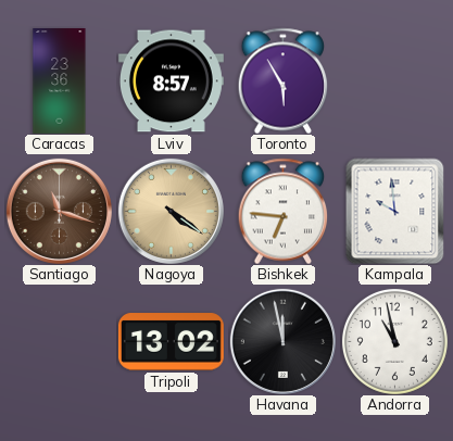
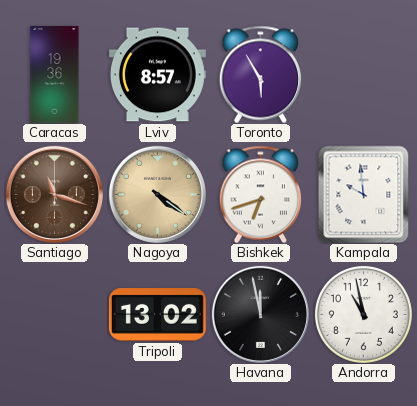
Caracas: 23:36 -> 19:36
Bishkek: 6:46 -> 6:42
